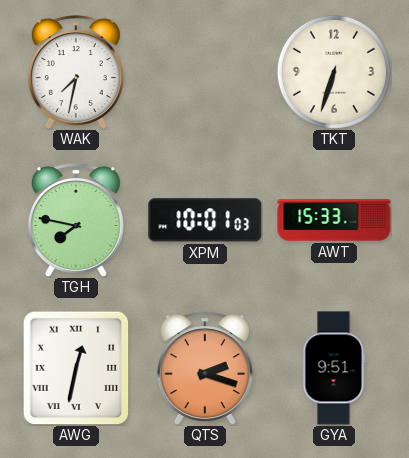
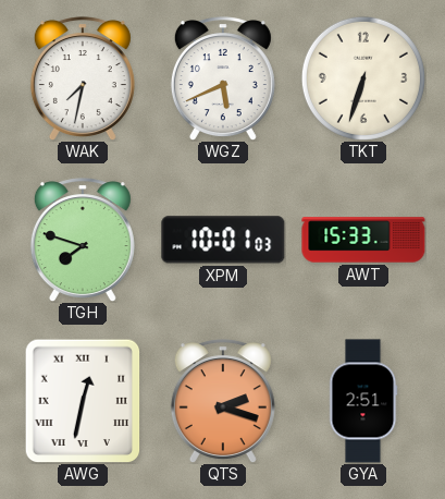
WGZ: none -> 5:41
TGH: 7:47 -> 7:48
GYA: 9:51 -> 2:51
